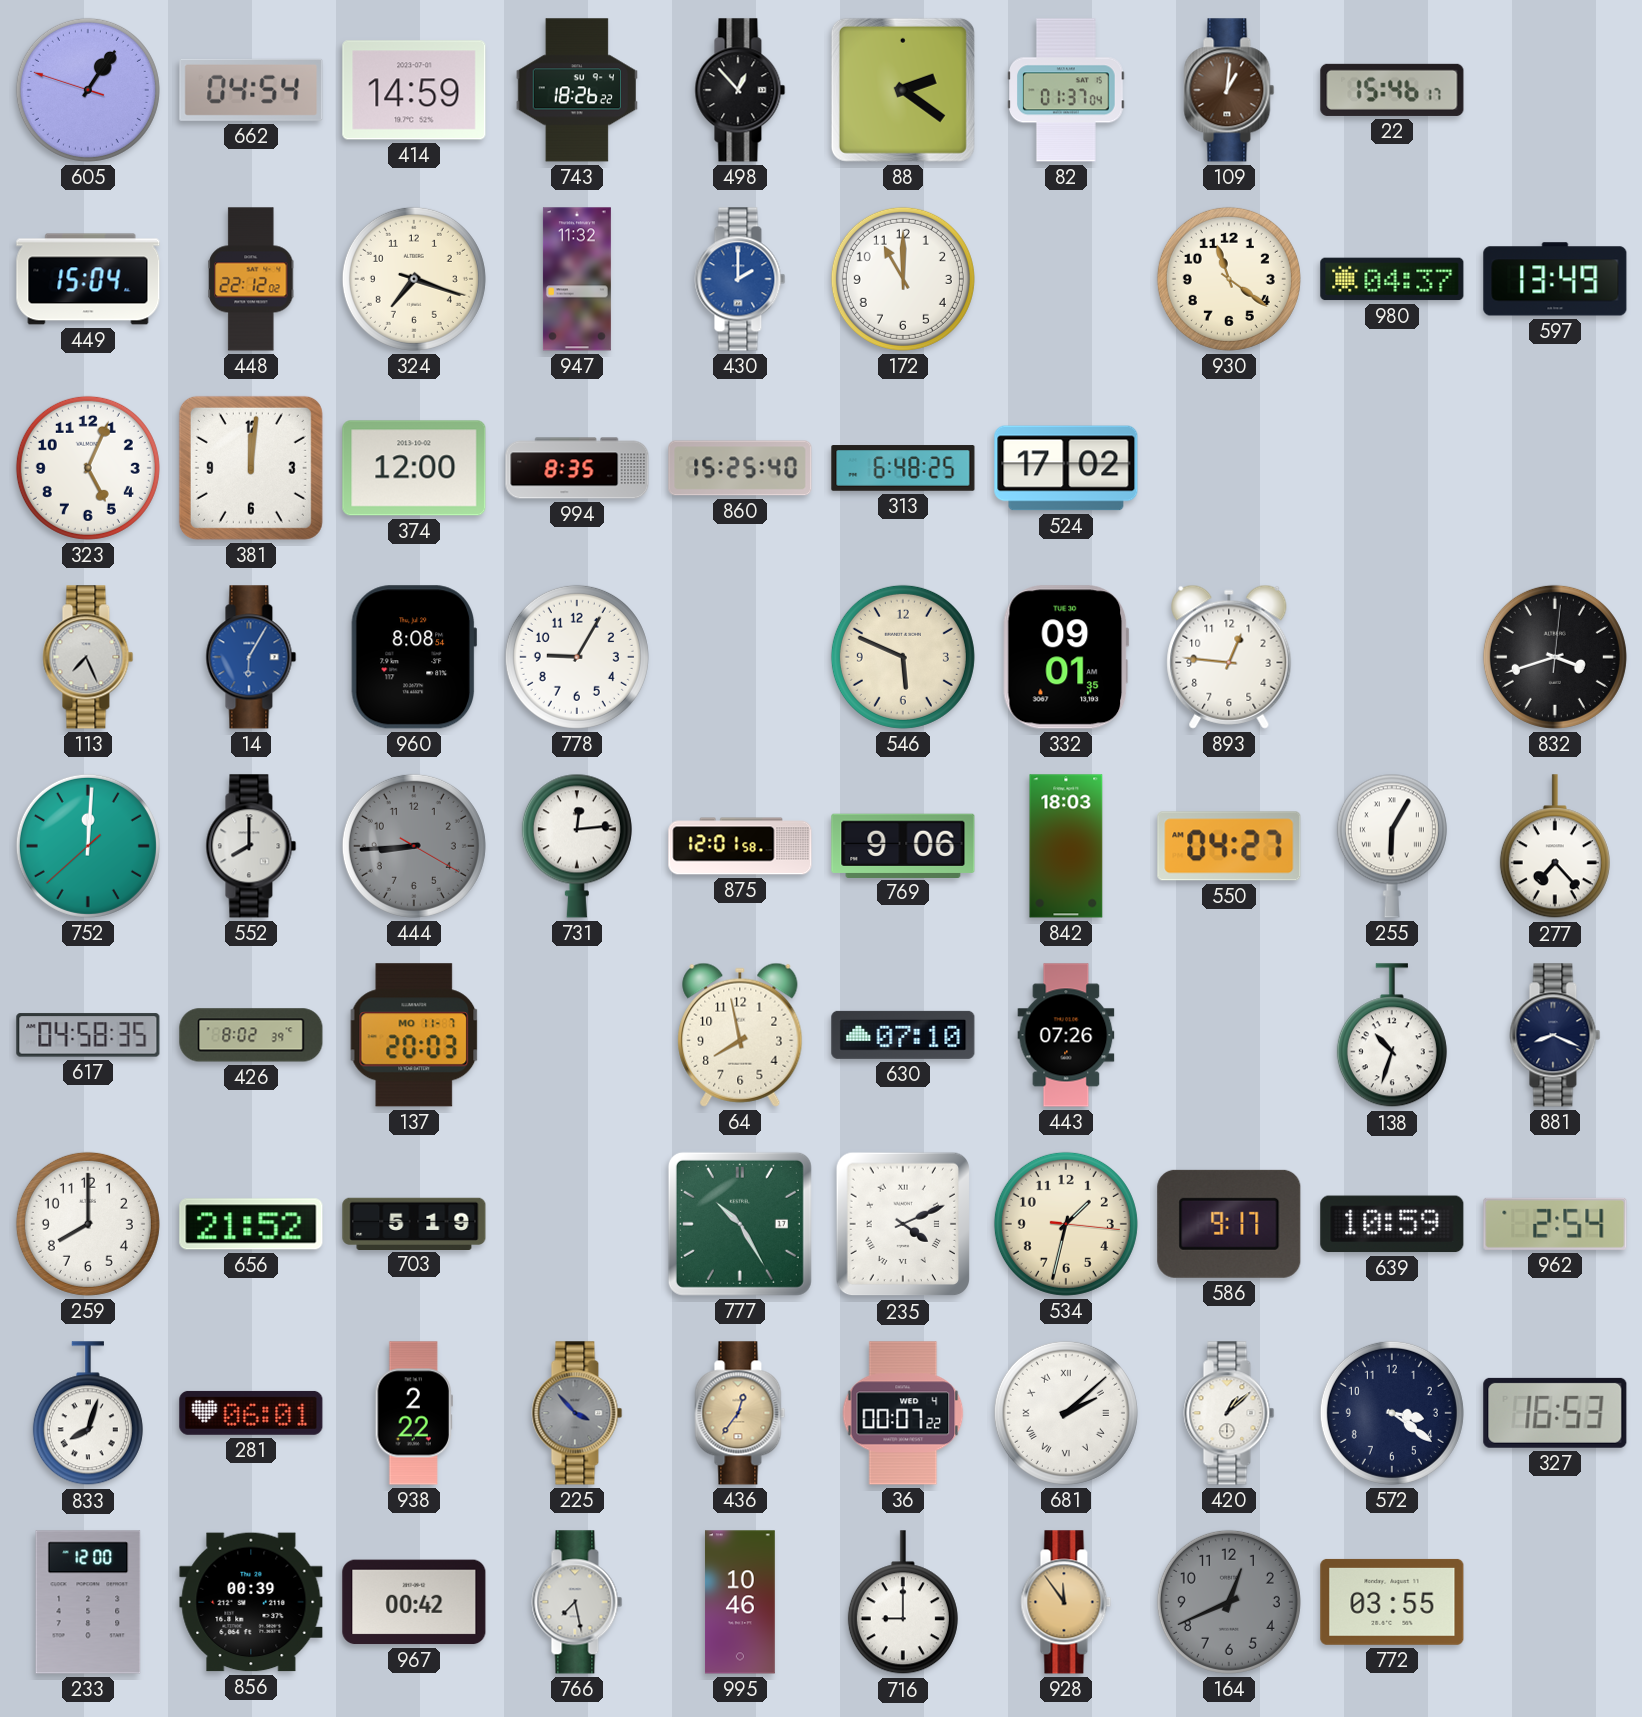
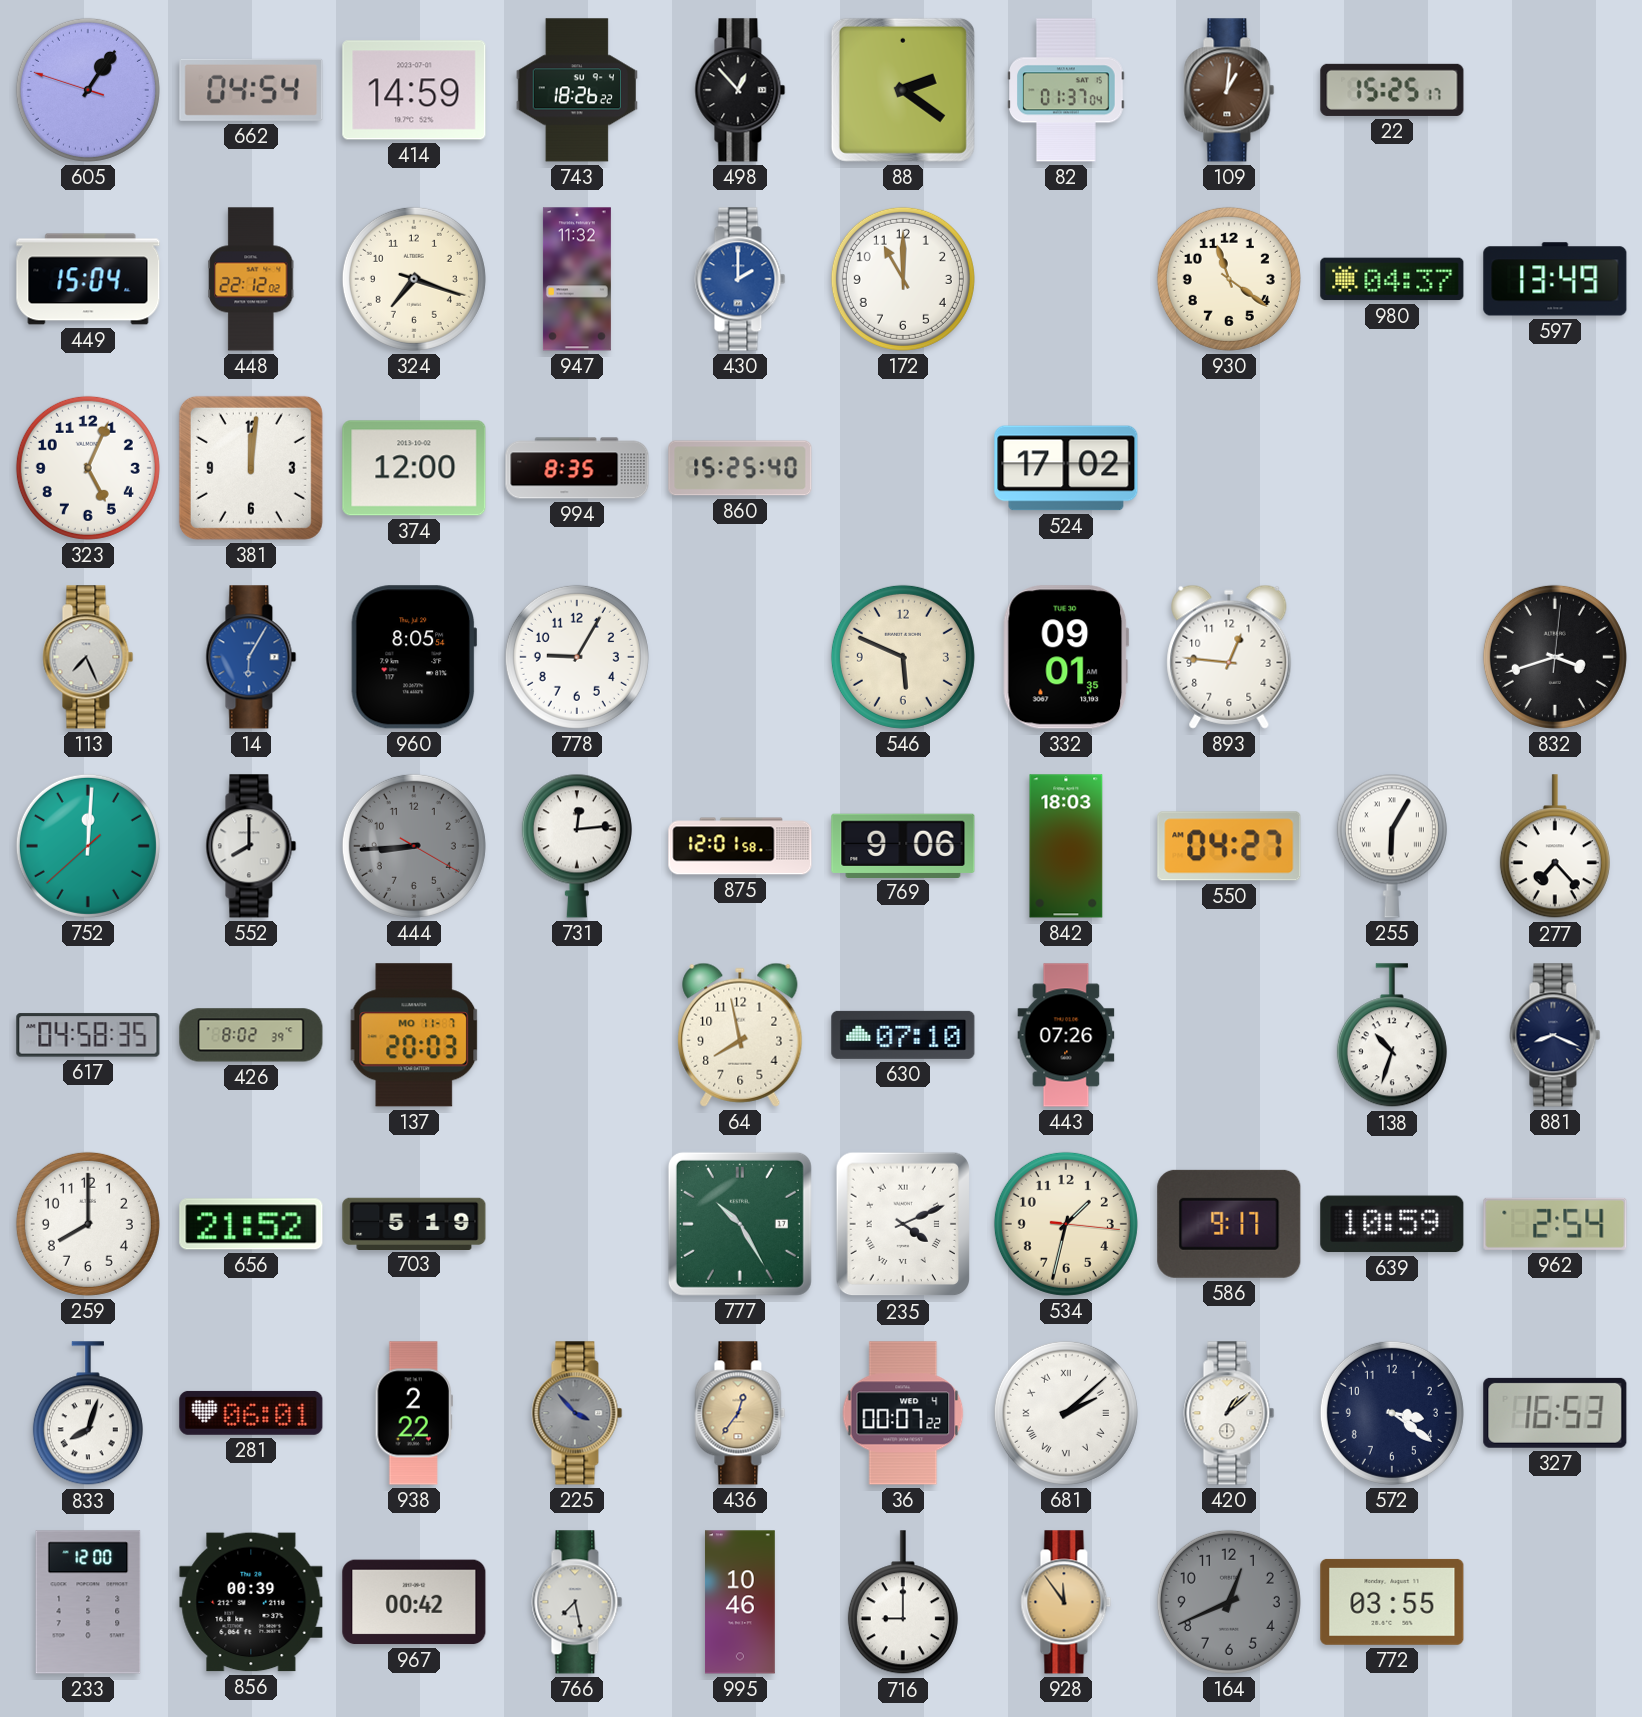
22: 15:46 -> 15:25
313: 6:48 -> none
960: 8:08 -> 8:05
